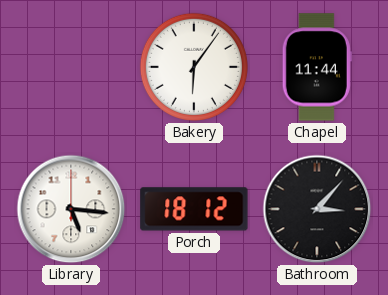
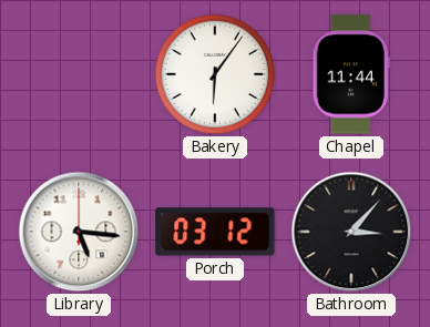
Porch: 18:12 -> 03:12
